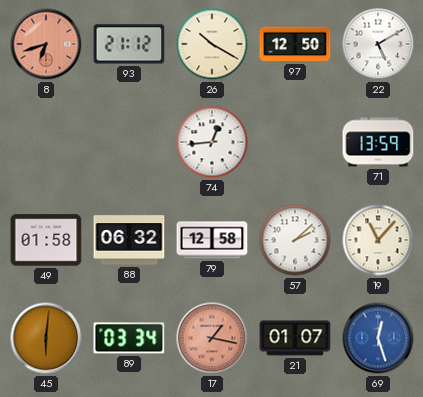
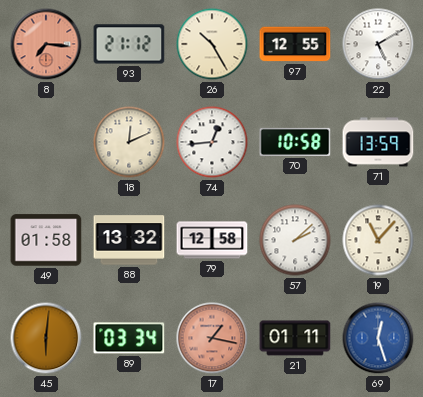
8: 6:42 -> 7:16
26: 10:20 -> 10:25
97: 12:50 -> 12:55
18: none -> 12:11
70: none -> 10:58
88: 06:32 -> 13:32
21: 01:07 -> 01:11
